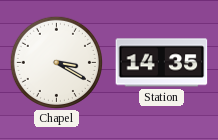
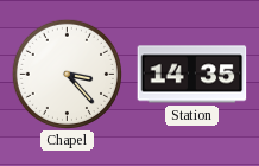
Chapel: 3:20 -> 3:23
